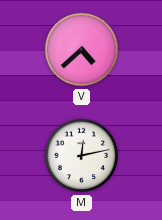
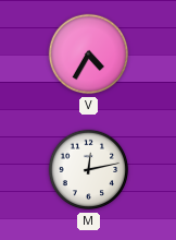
V: 4:38 -> 4:35
